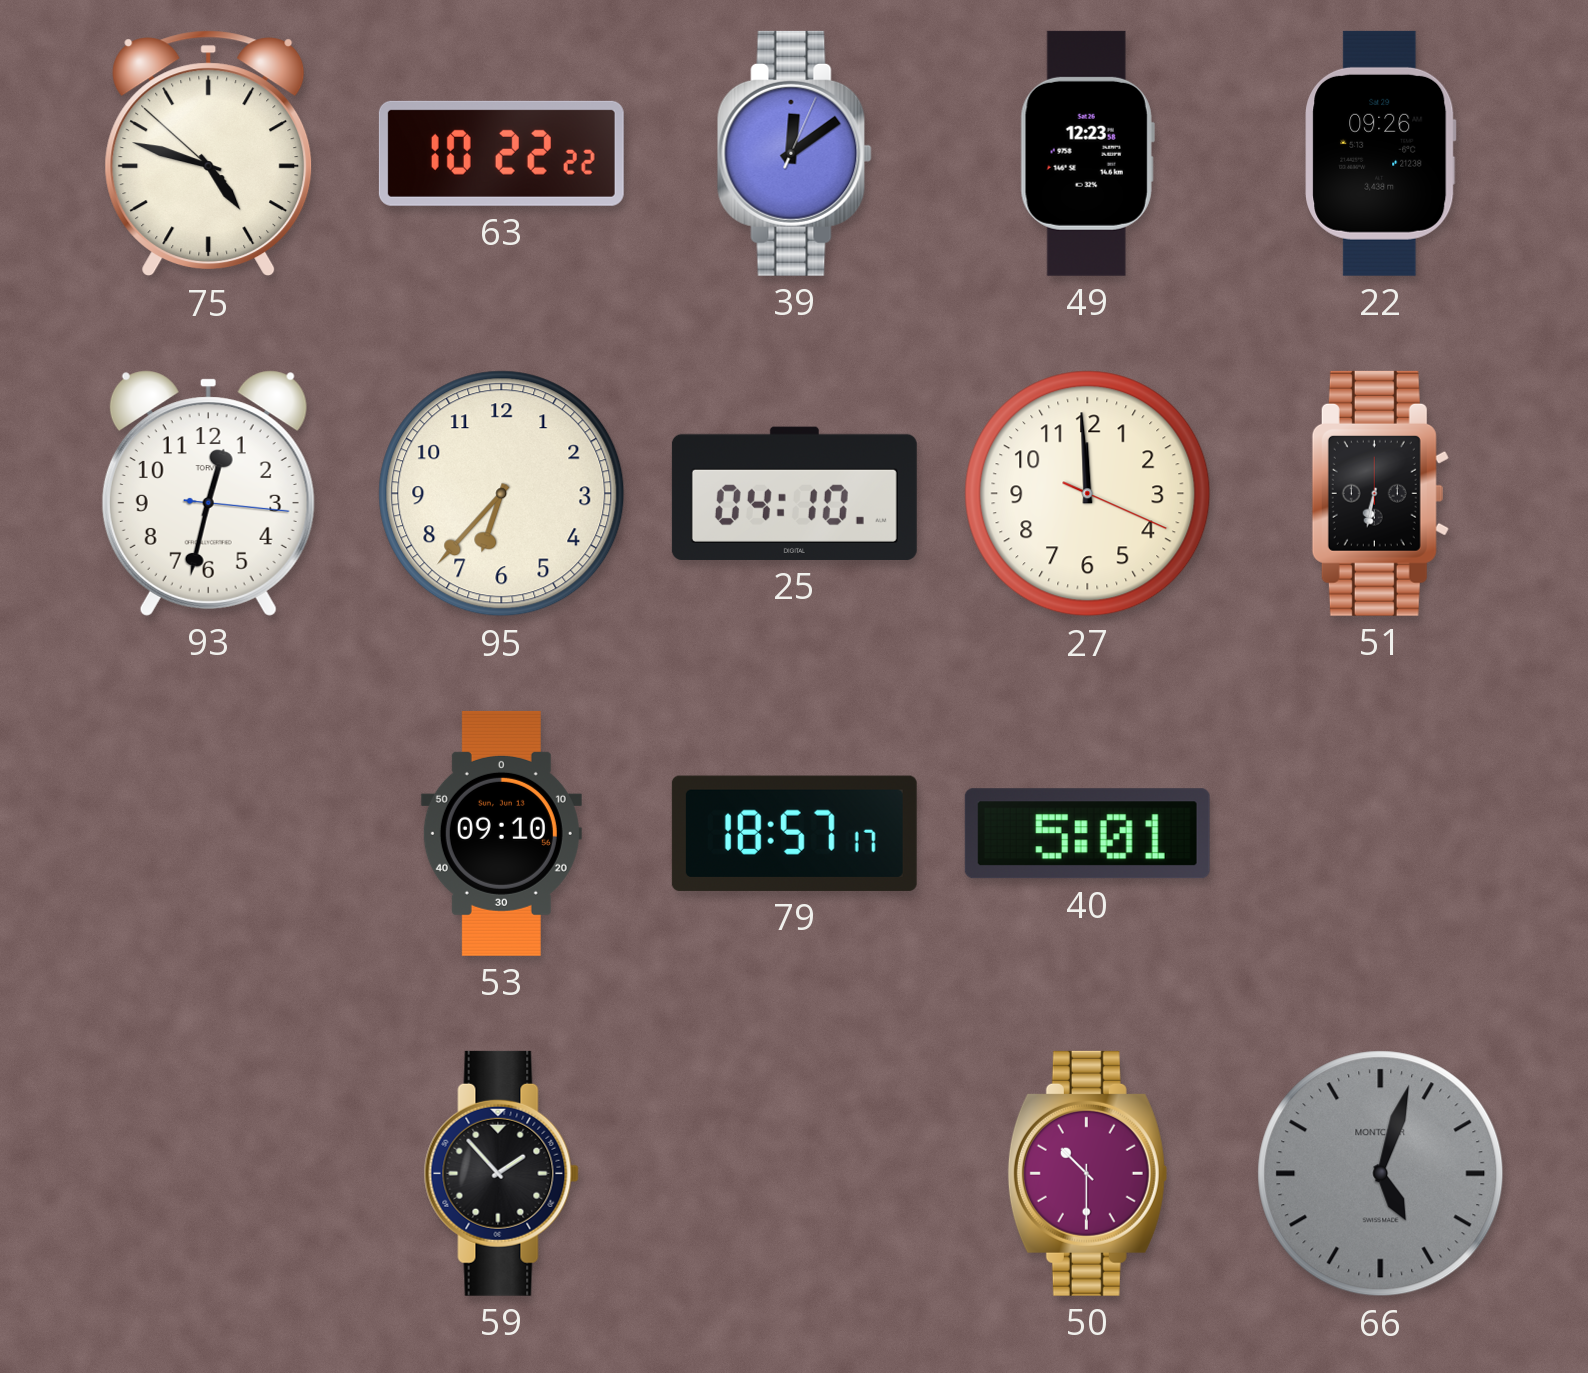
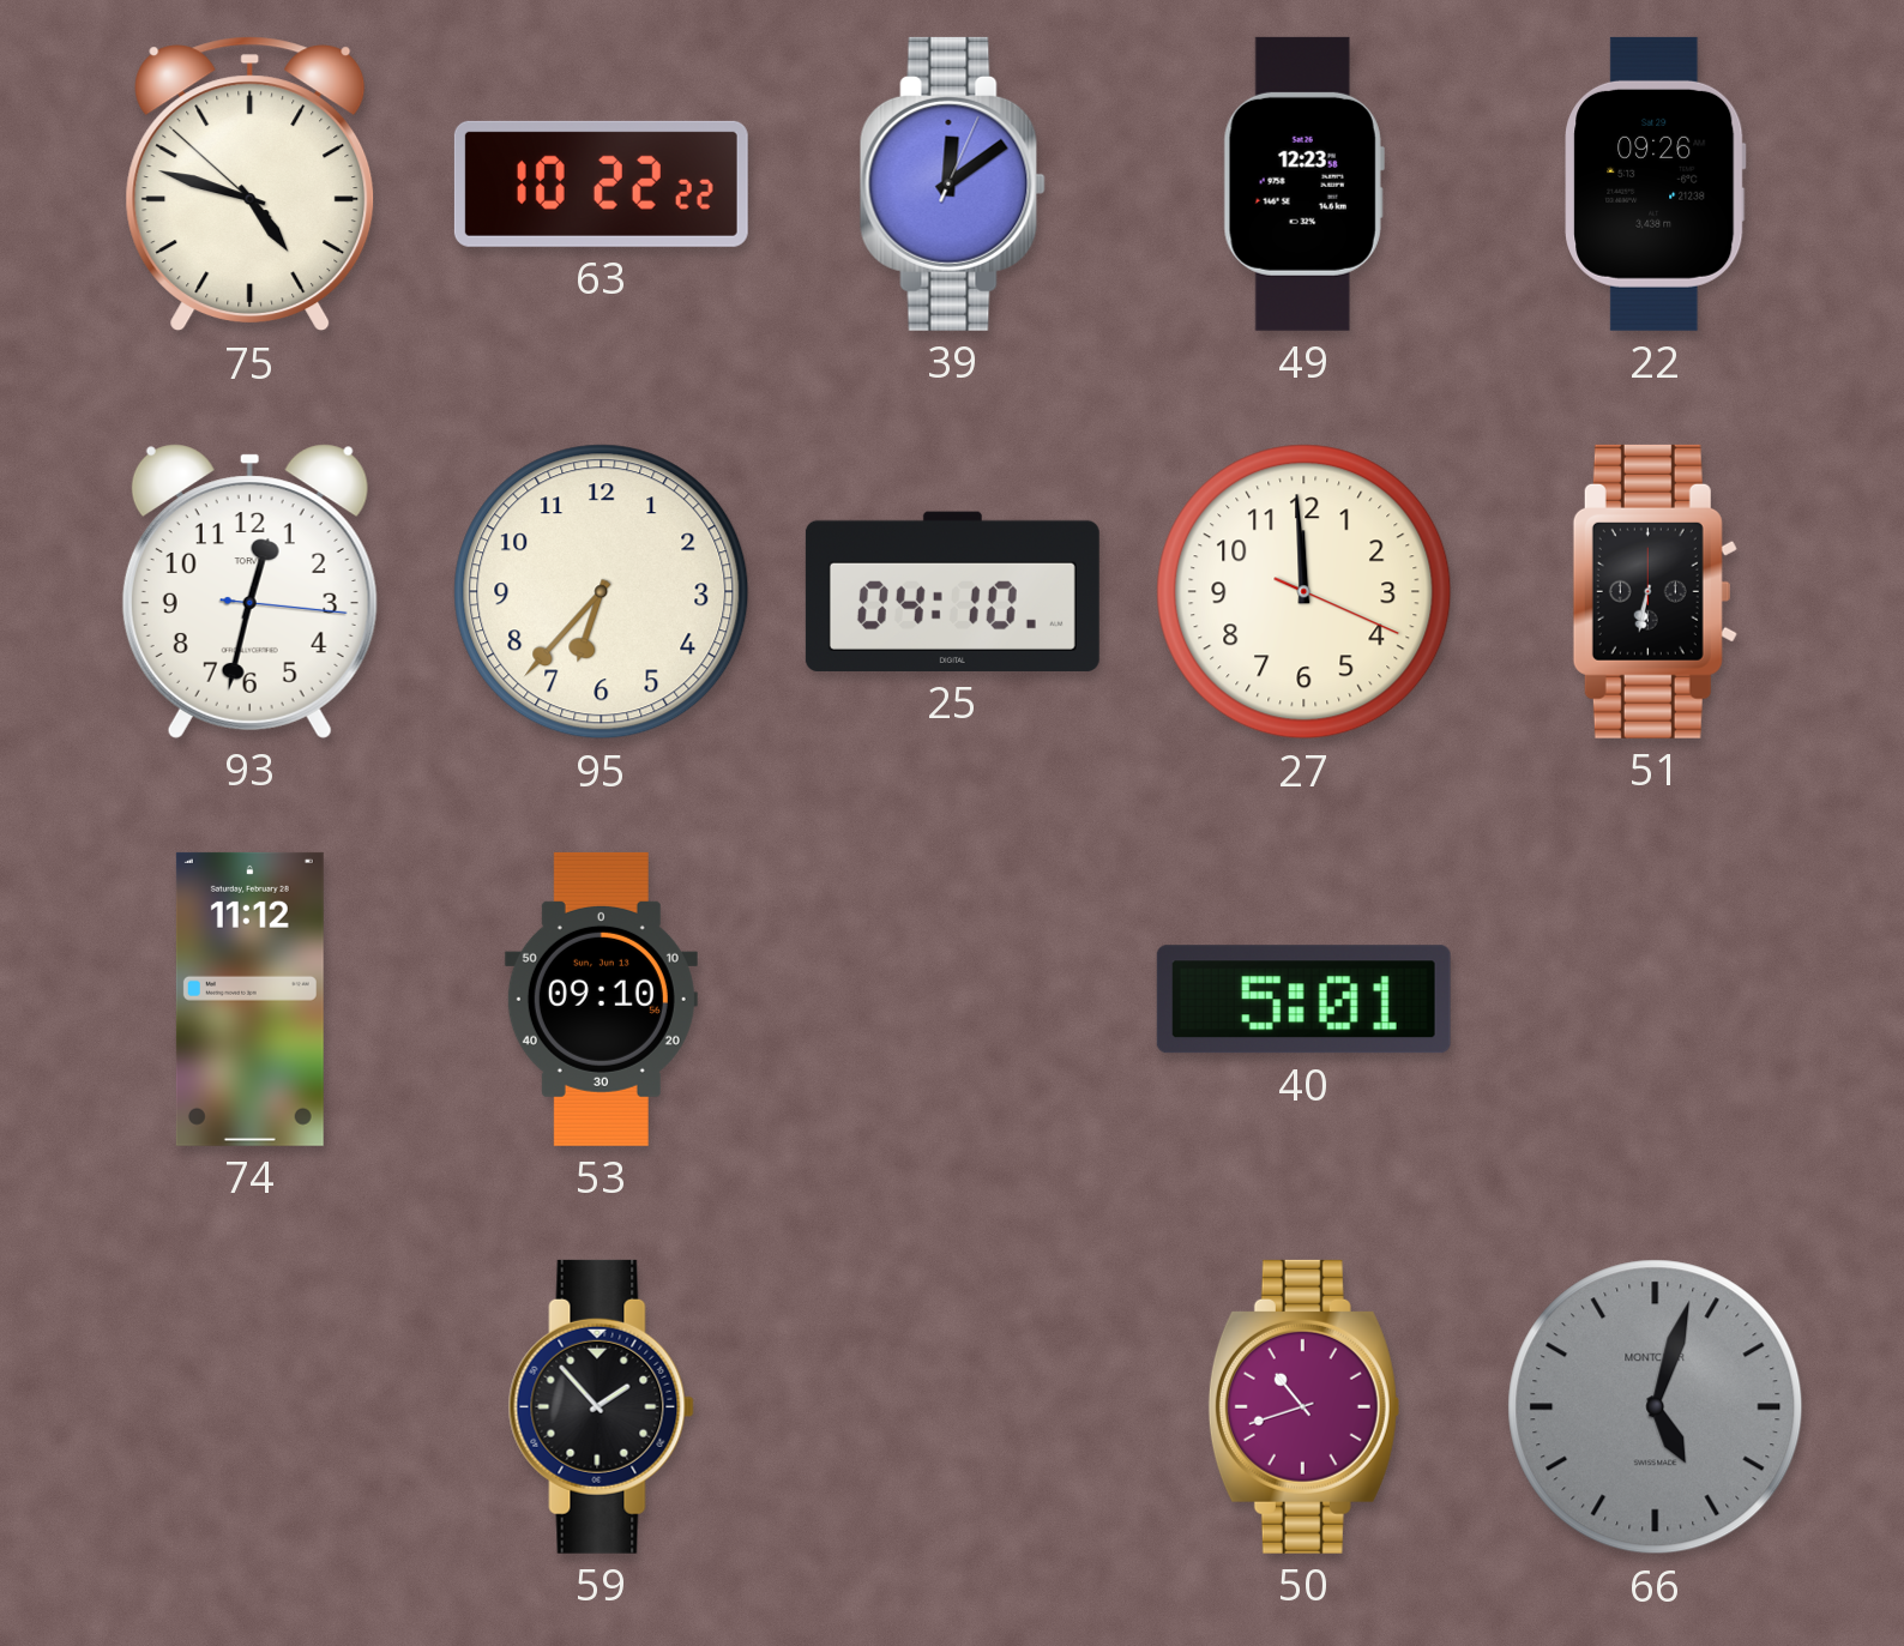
74: none -> 11:12
79: 18:57 -> none
50: 10:30 -> 10:42
